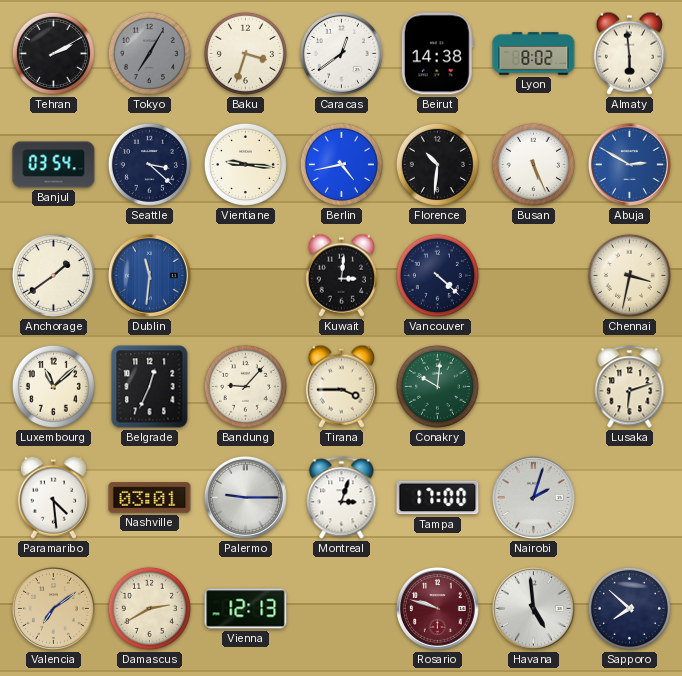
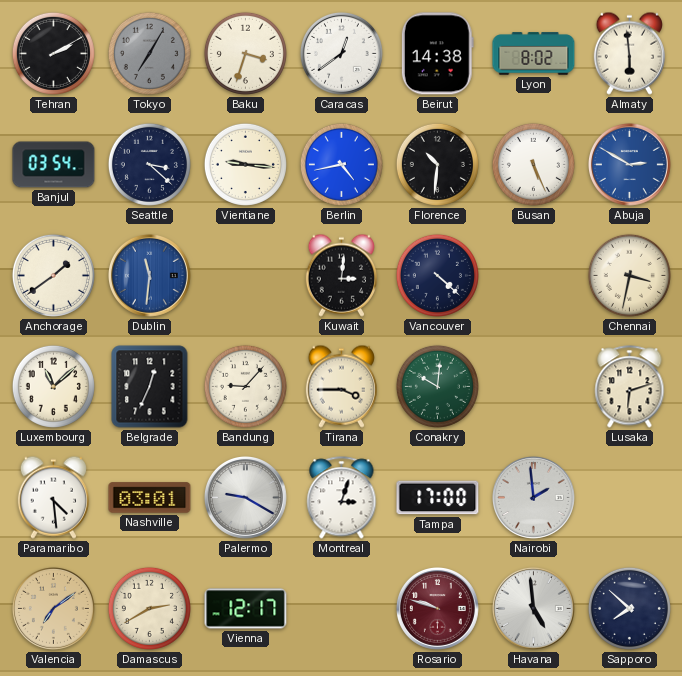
Palermo: 9:15 -> 9:20
Nairobi: 2:03 -> 1:59
Vienna: 12:13 -> 12:17
